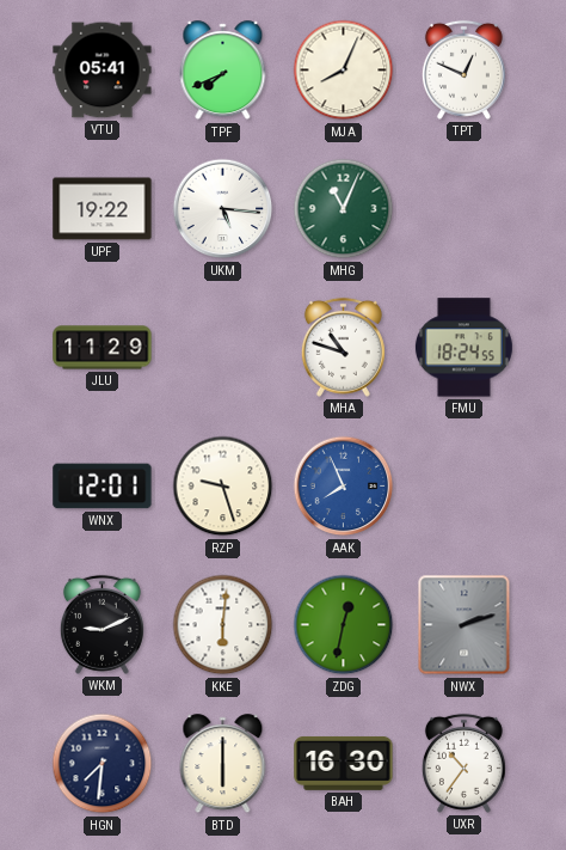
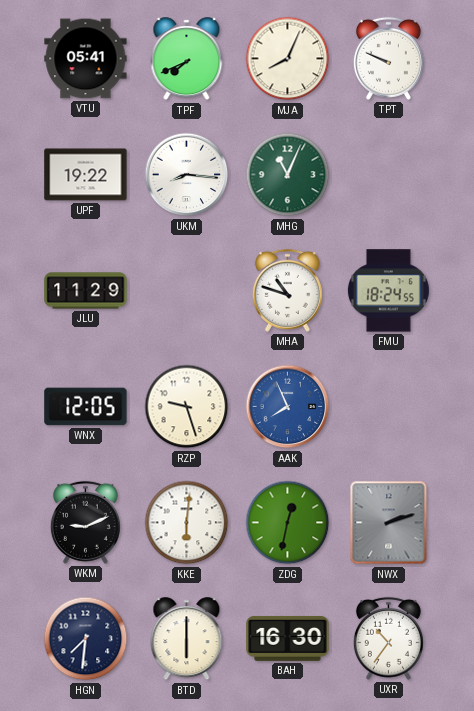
TPT: 12:49 -> 9:49
UKM: 5:16 -> 8:16
WNX: 12:01 -> 12:05
